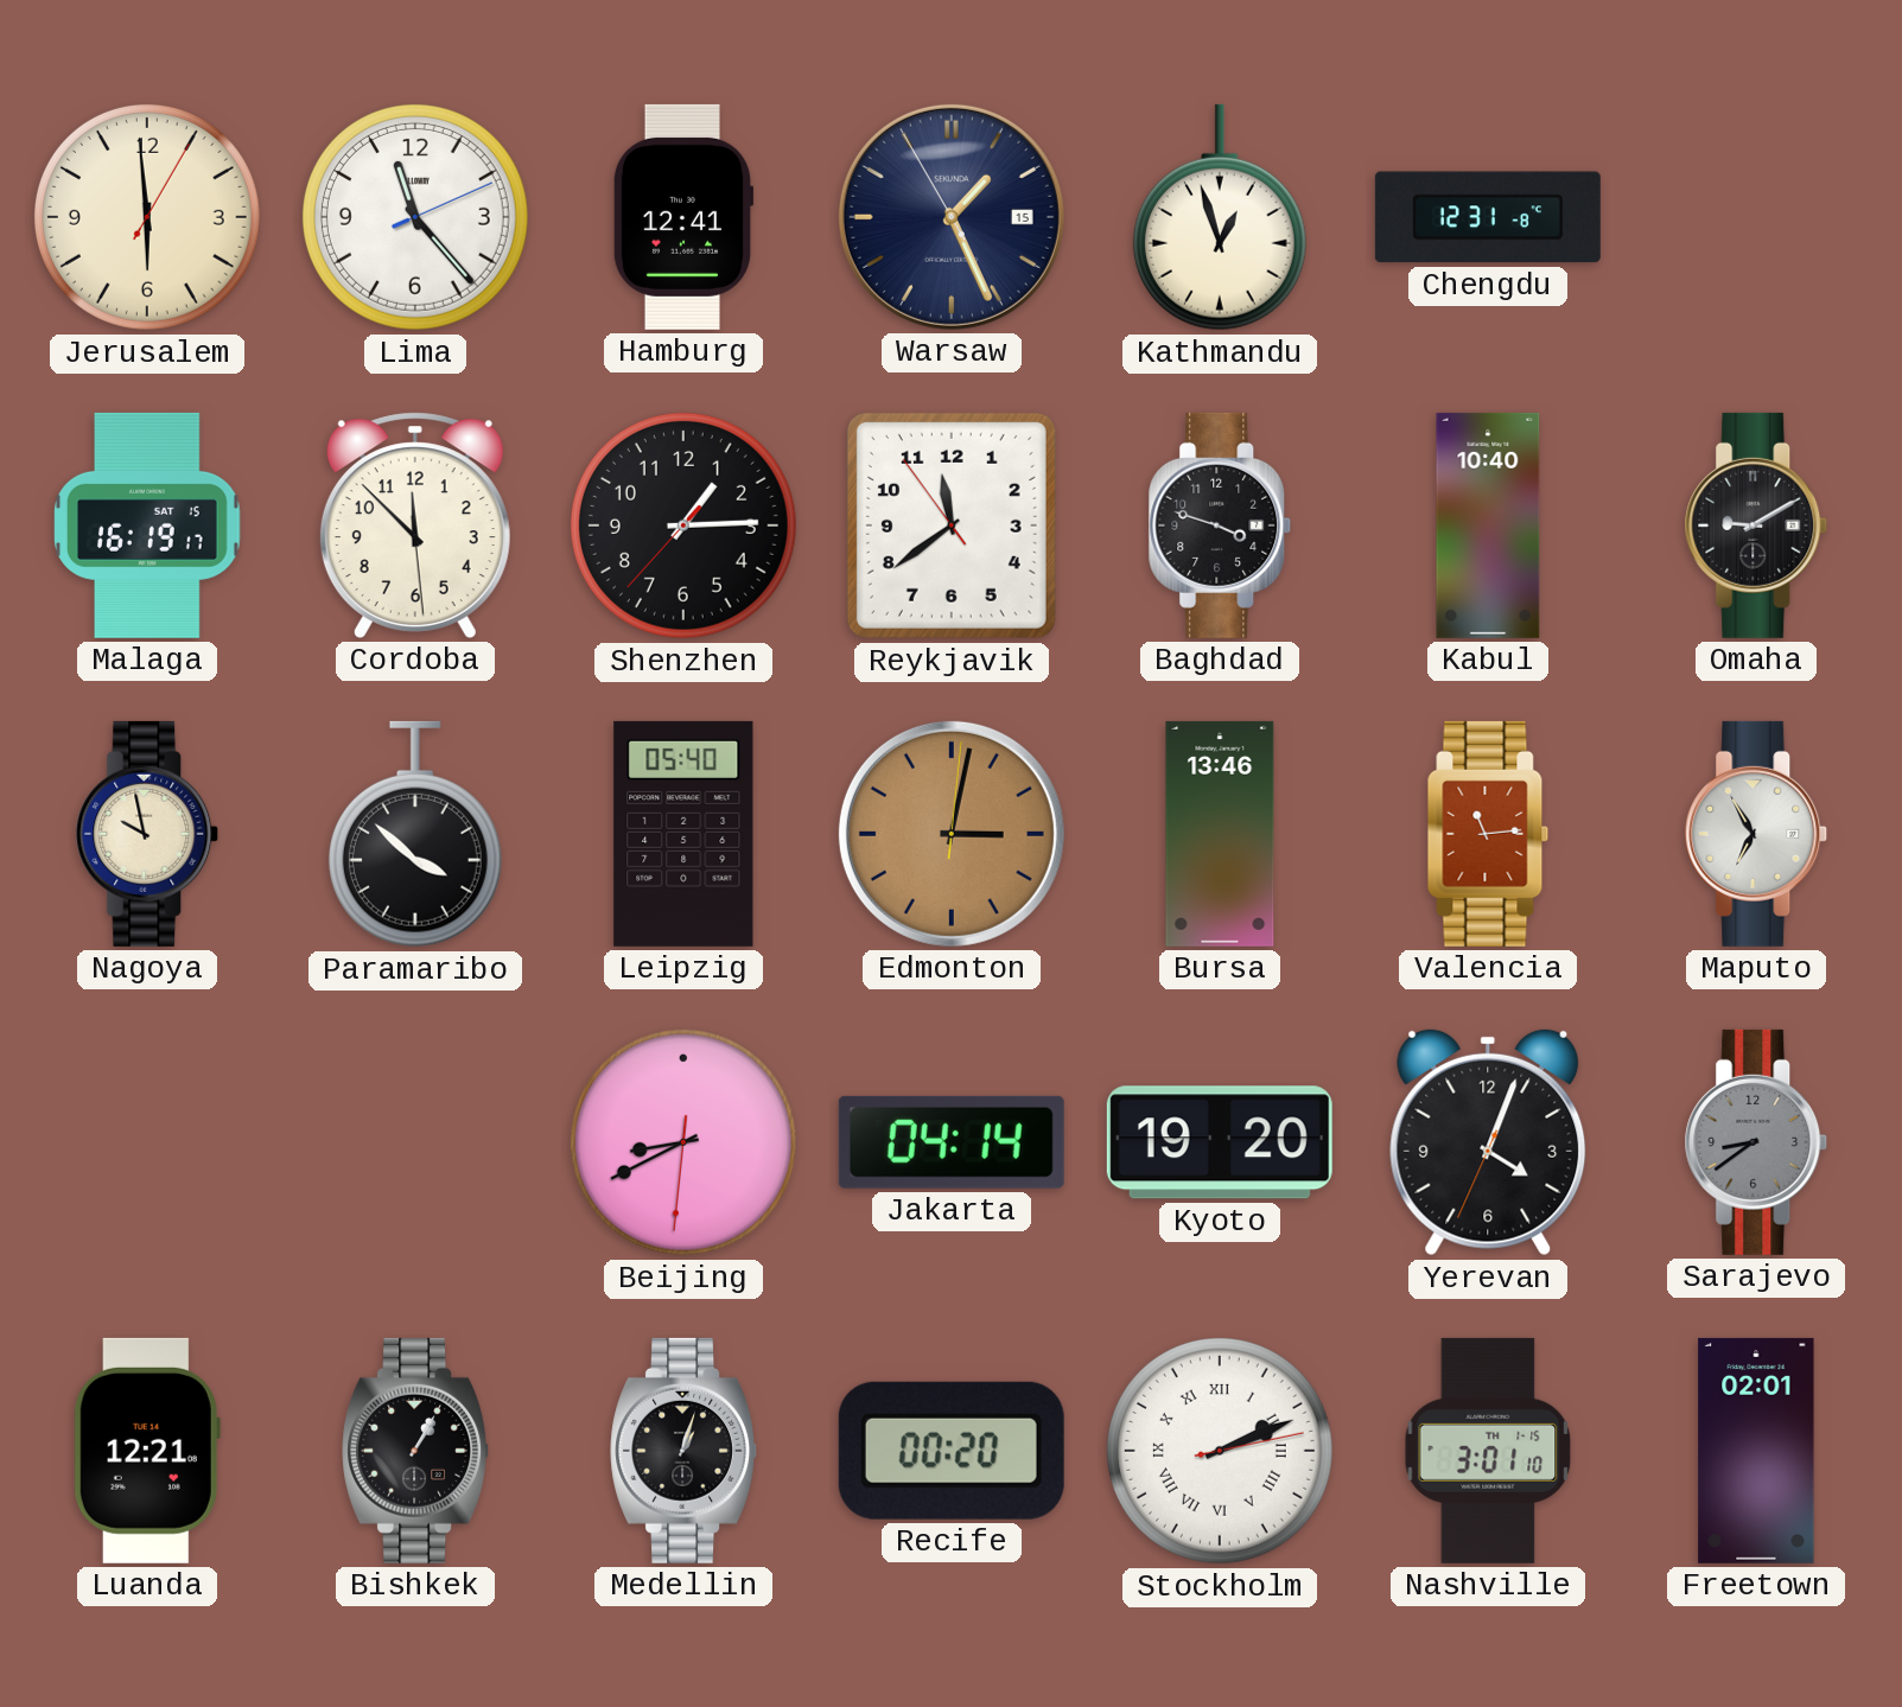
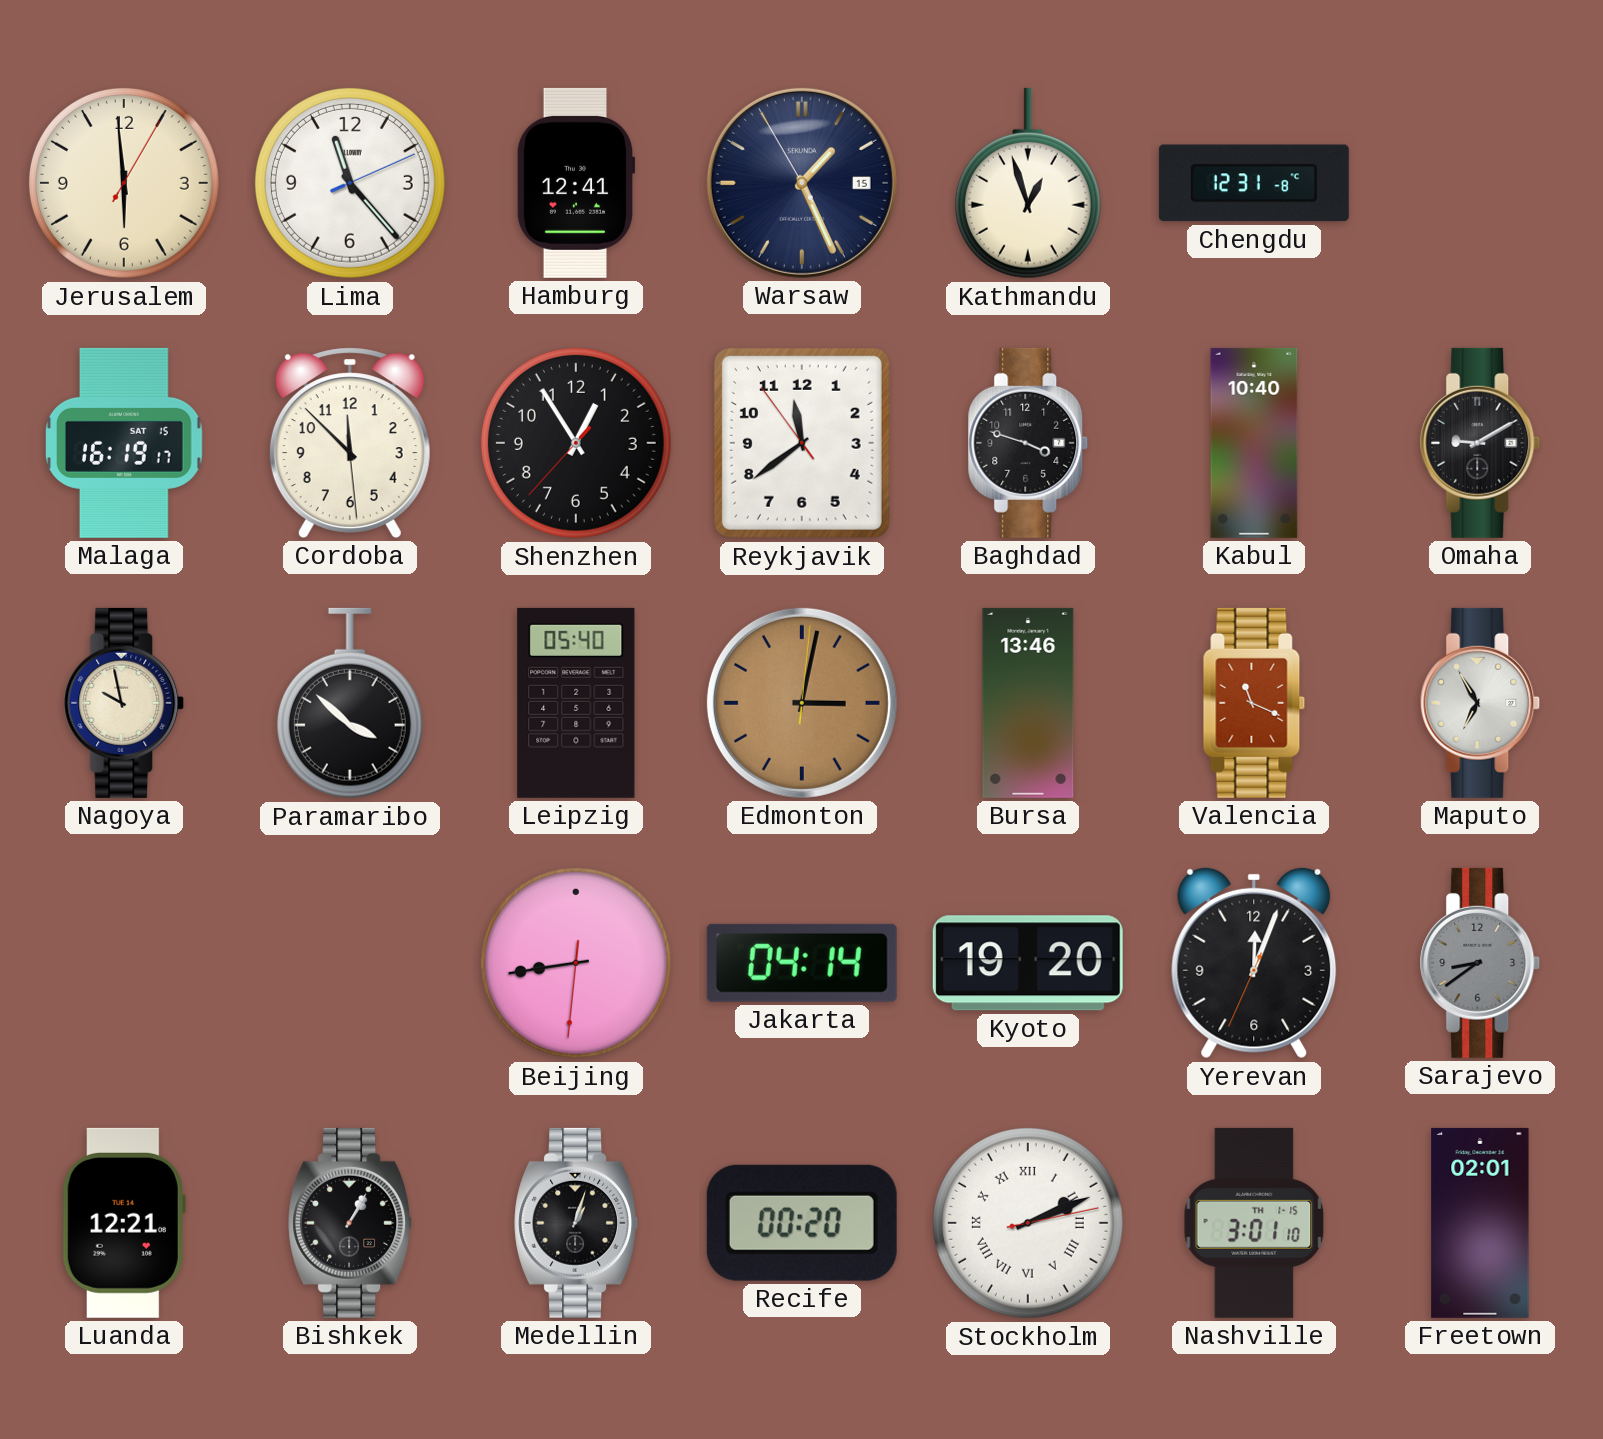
Shenzhen: 1:14 -> 12:54
Valencia: 11:14 -> 11:19
Beijing: 8:40 -> 8:43
Yerevan: 4:03 -> 12:03
